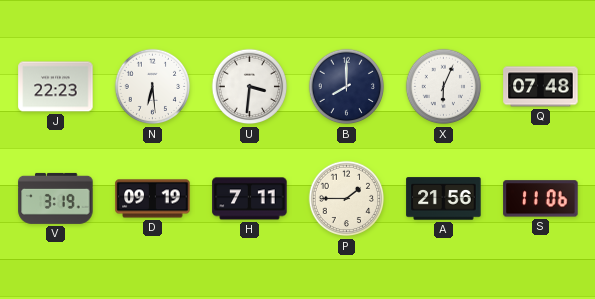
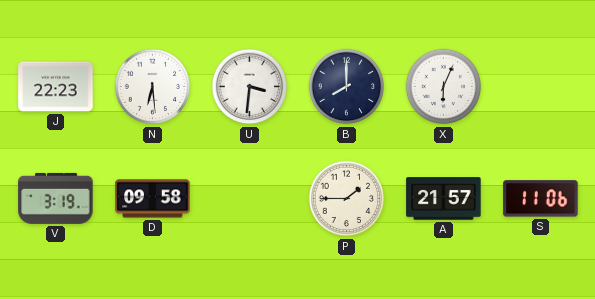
Q: 07:48 -> none
D: 09:19 -> 09:58
H: 7:11 -> none
A: 21:56 -> 21:57
